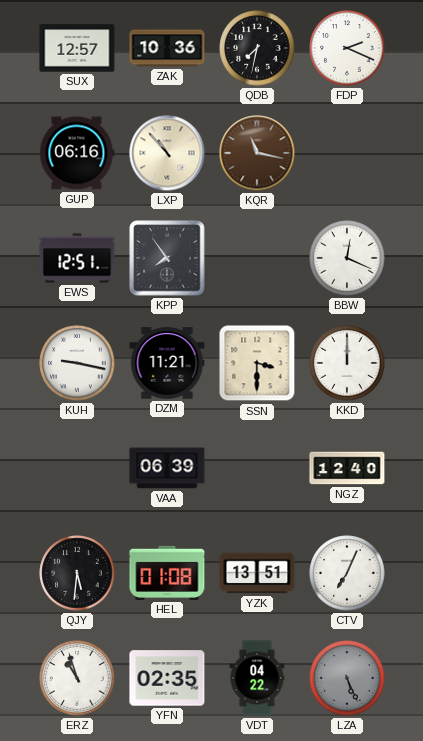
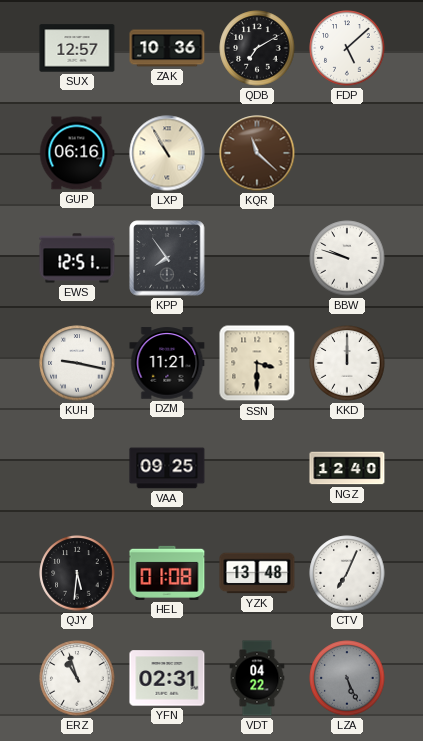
QDB: 7:32 -> 7:10
FDP: 2:19 -> 5:08
LXP: 10:53 -> 10:55
KQR: 11:17 -> 11:22
BBW: 12:19 -> 9:48
VAA: 06:39 -> 09:25
YZK: 13:51 -> 13:48
YFN: 02:35 -> 02:31
